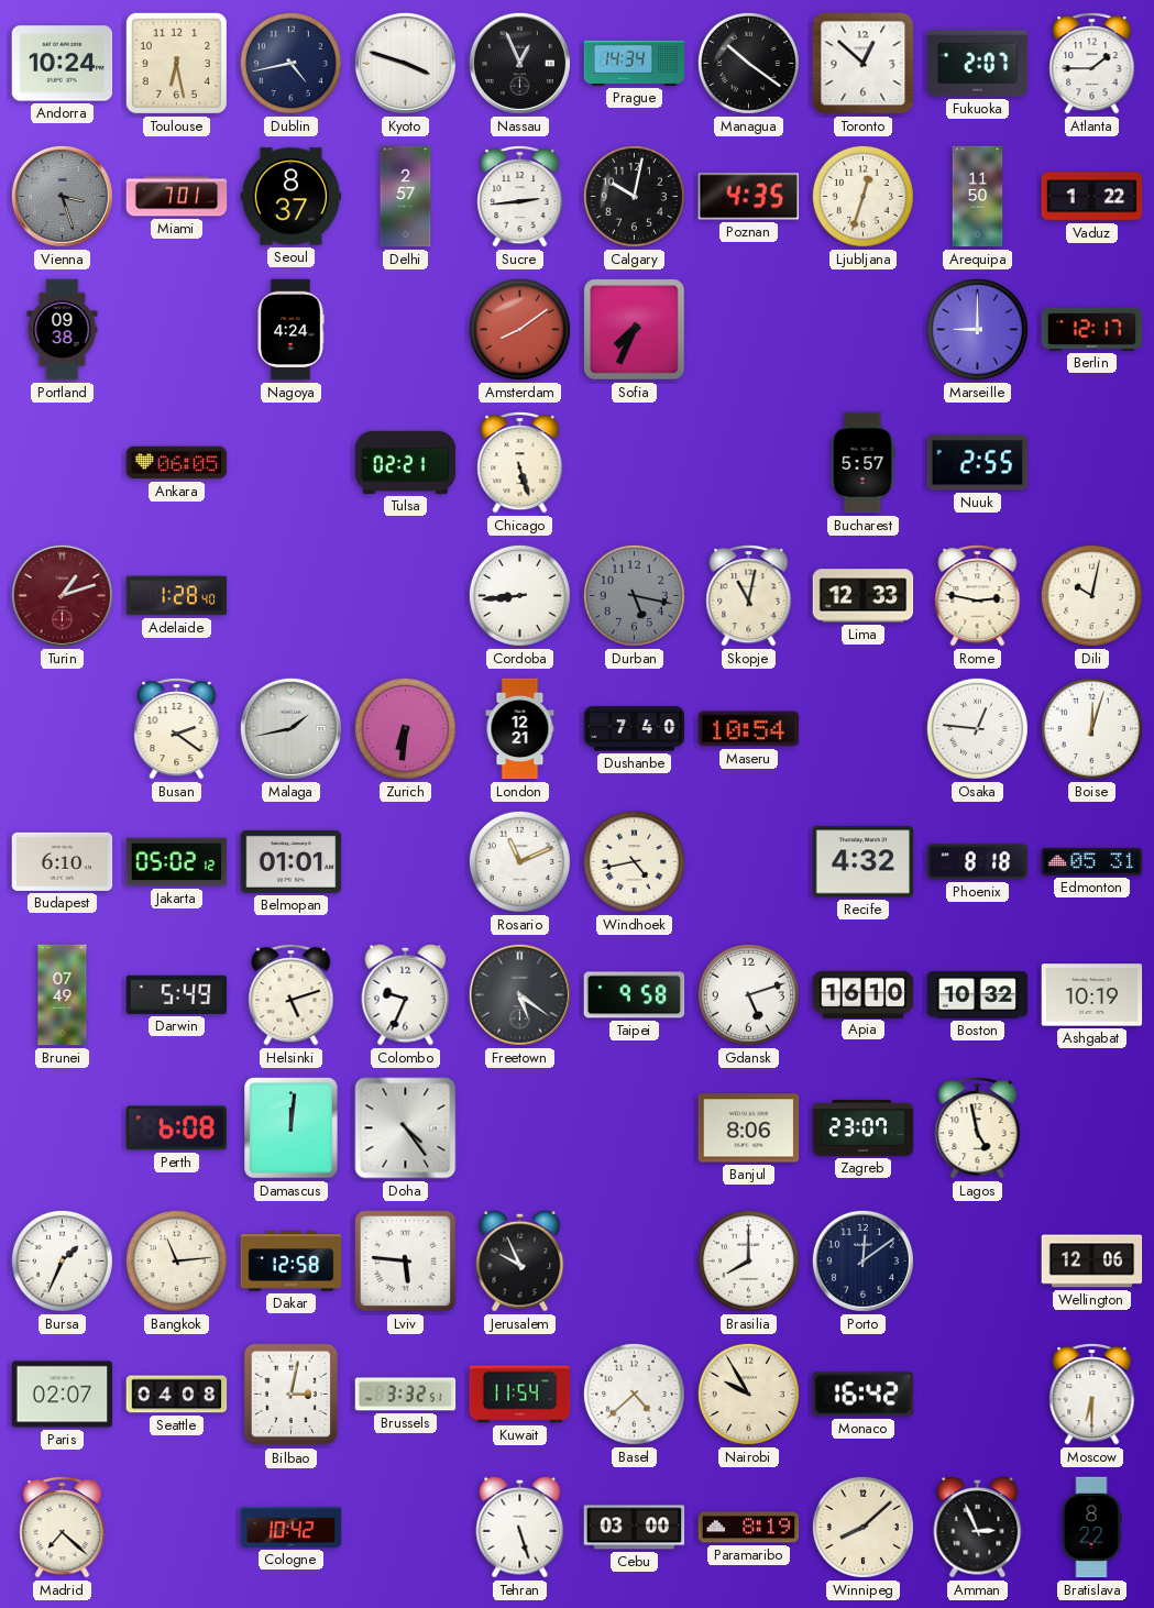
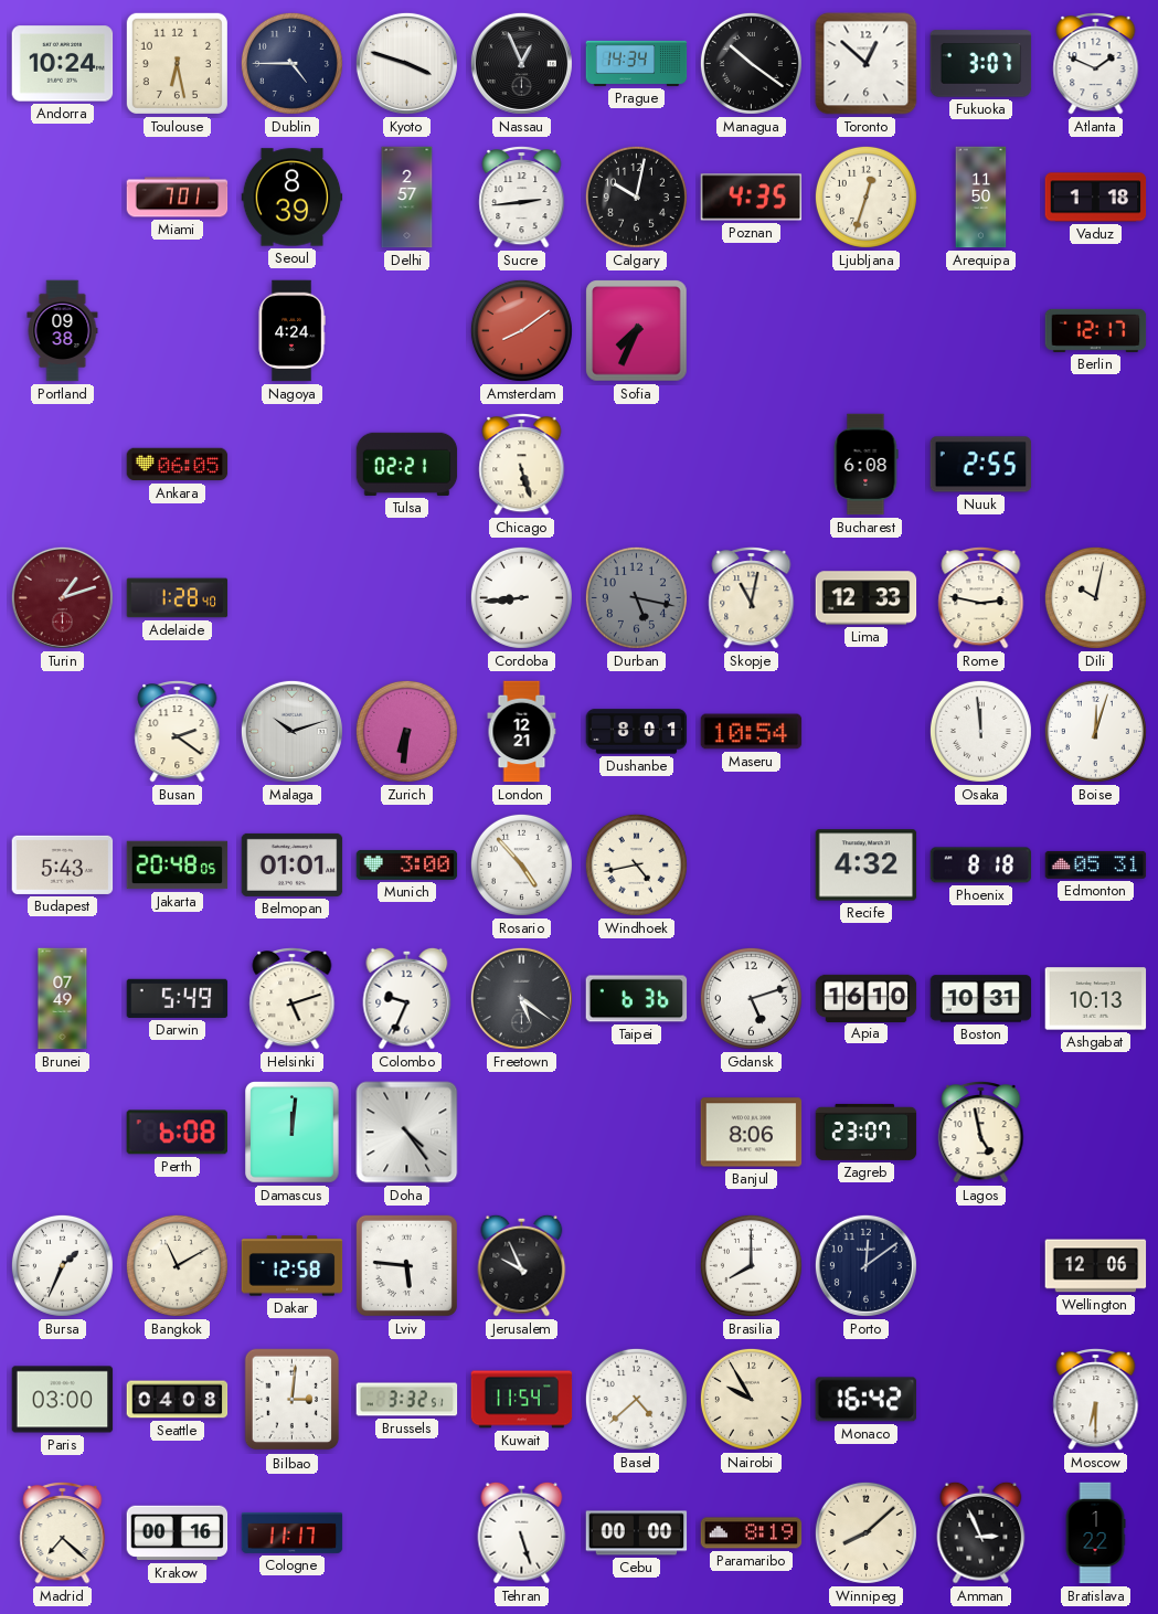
Dublin: 4:43 -> 4:45
Fukuoka: 2:07 -> 3:07
Atlanta: 1:45 -> 1:49
Vienna: 3:27 -> none
Seoul: 8:37 -> 8:39
Vaduz: 1:22 -> 1:18
Marseille: 9:00 -> none
Bucharest: 5:57 -> 6:08
Malaga: 1:43 -> 10:12
Dushanbe: 7:40 -> 8:01
Osaka: 12:46 -> 11:59
Budapest: 6:10 -> 5:43
Jakarta: 05:02 -> 20:48
Munich: none -> 3:00
Rosario: 11:11 -> 4:53
Taipei: 9:58 -> 6:36
Boston: 10:32 -> 10:31
Ashgabat: 10:19 -> 10:13
Bangkok: 11:14 -> 11:10
Paris: 02:07 -> 03:00
Bilbao: 3:02 -> 3:01
Krakow: none -> 00:16
Cologne: 10:42 -> 11:17
Cebu: 03:00 -> 00:00
Bratislava: 8:22 -> 1:22
